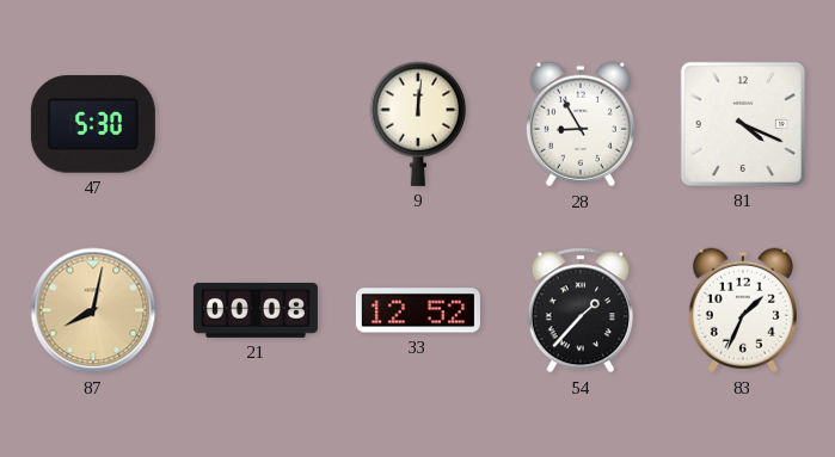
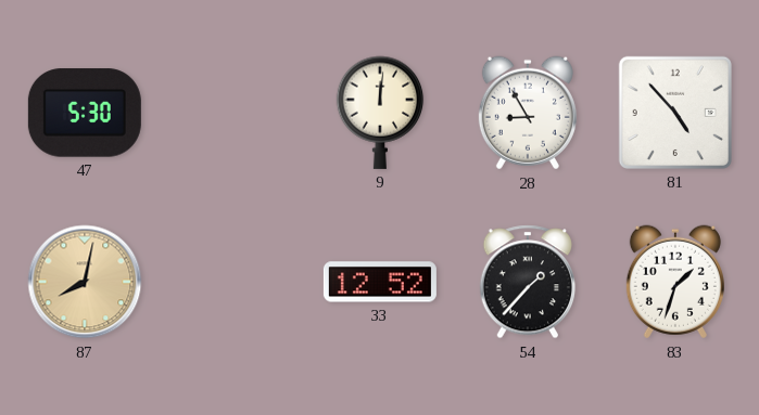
81: 4:19 -> 4:53
21: 00:08 -> none
83: 1:34 -> 1:33
